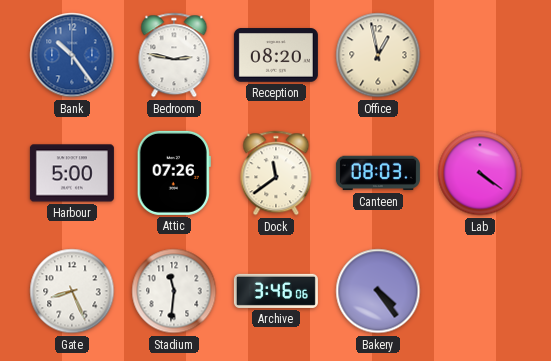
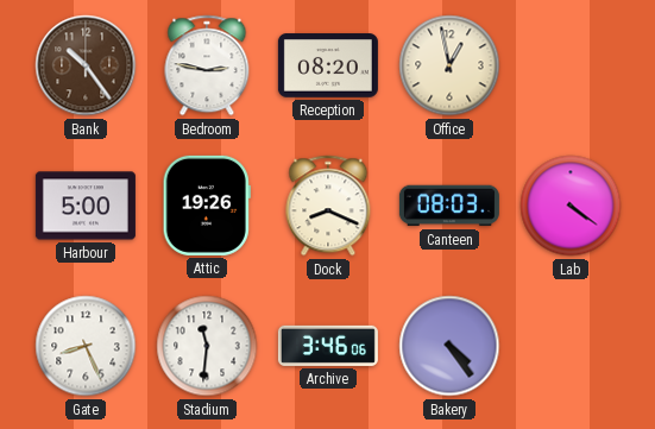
Bank dial: blue -> brown
Attic: 07:26 -> 19:26
Dock: 11:39 -> 8:19
